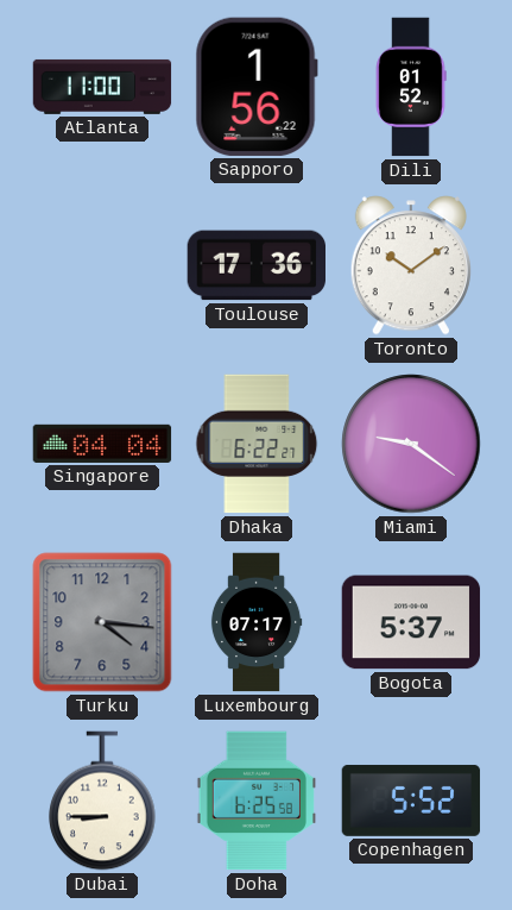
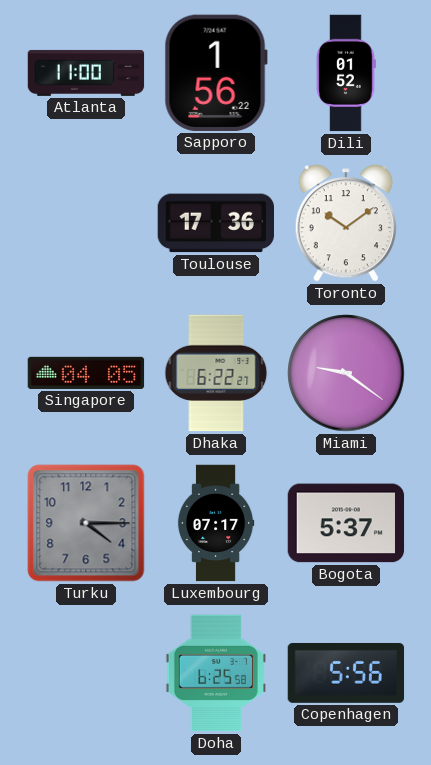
Singapore: 04:04 -> 04:05
Turku: 4:16 -> 4:15
Dubai: 8:45 -> none
Copenhagen: 5:52 -> 5:56
